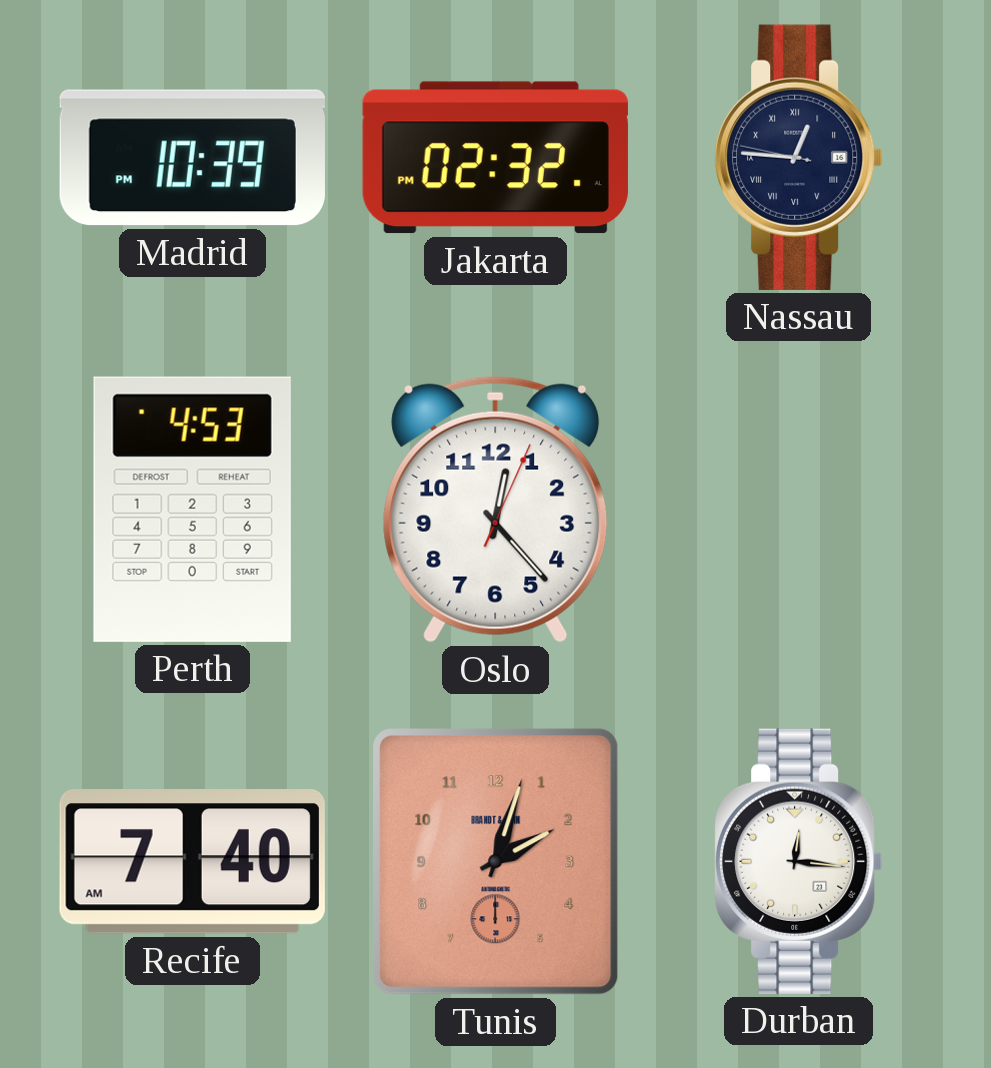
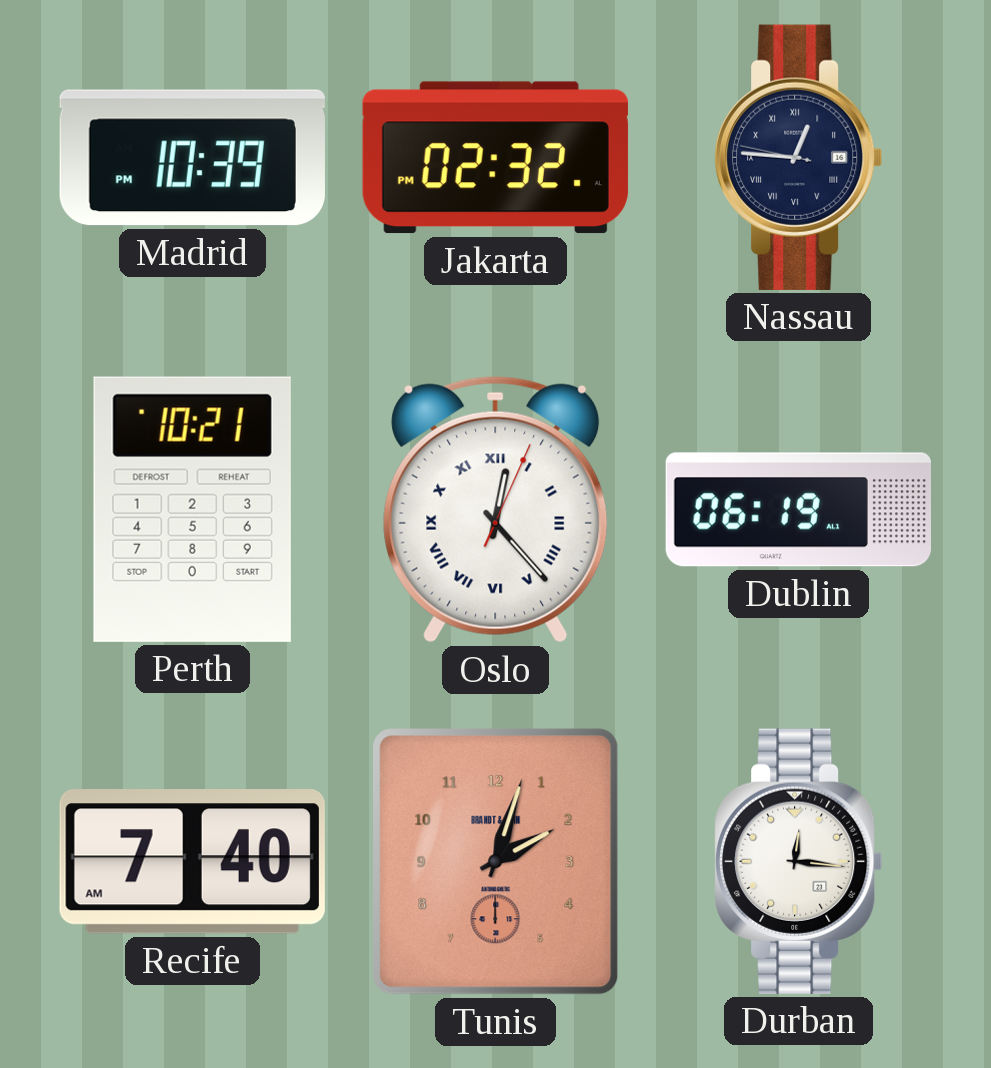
Perth: 4:53 -> 10:21
Oslo numerals: Arabic -> Roman
Dublin: none -> 06:19
